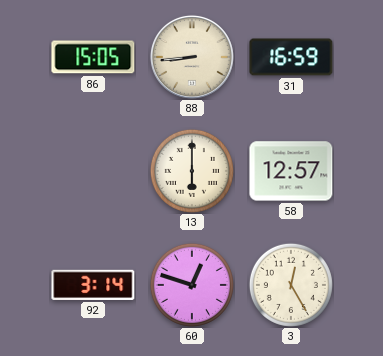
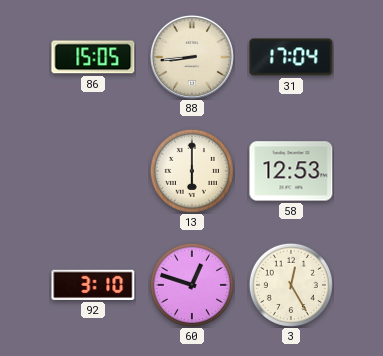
31: 16:59 -> 17:04
58: 12:57 -> 12:53
92: 3:14 -> 3:10
